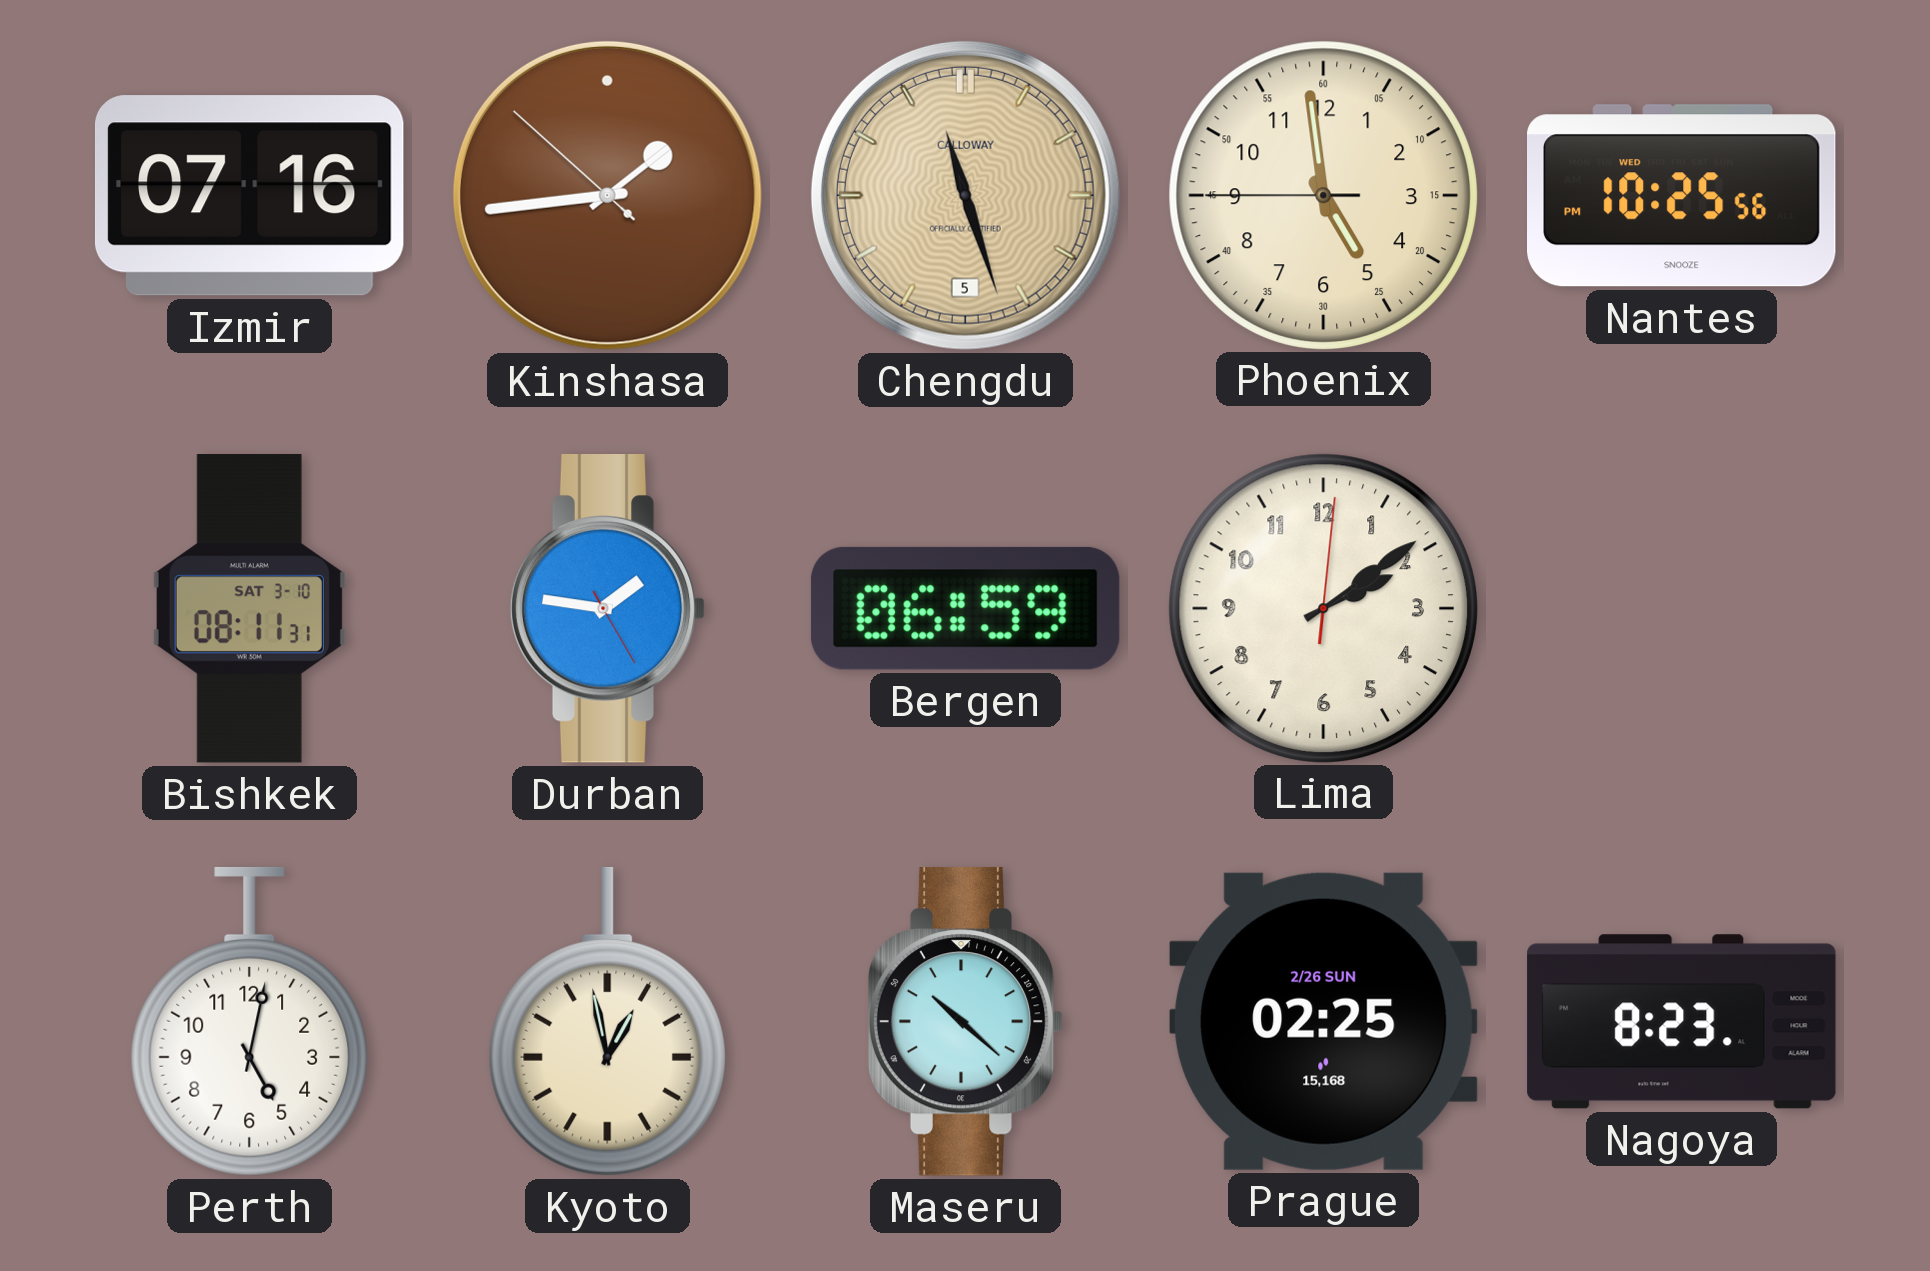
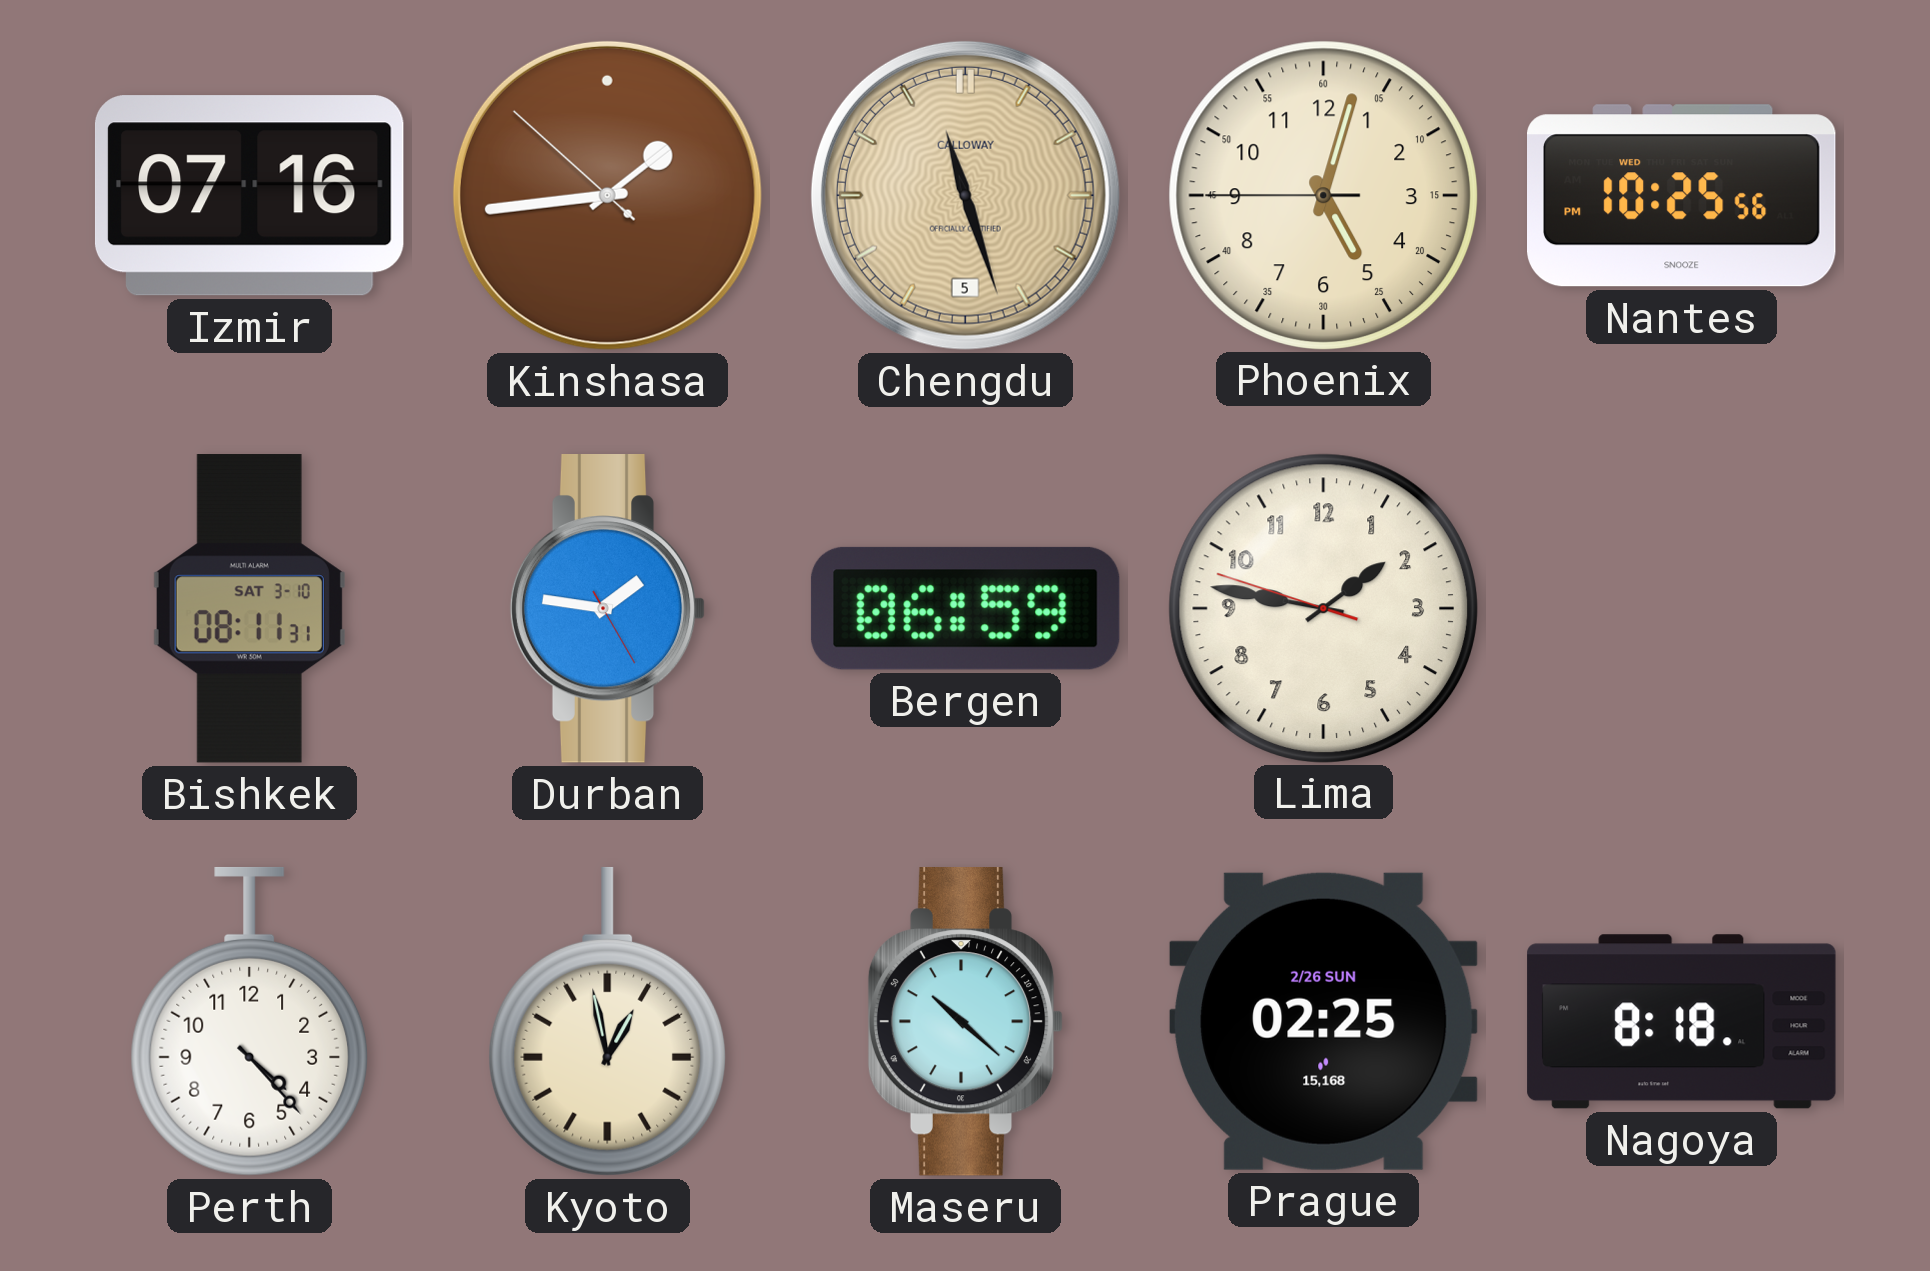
Phoenix: 4:58 -> 5:02
Lima: 2:09 -> 1:46
Perth: 5:02 -> 4:23
Nagoya: 8:23 -> 8:18
